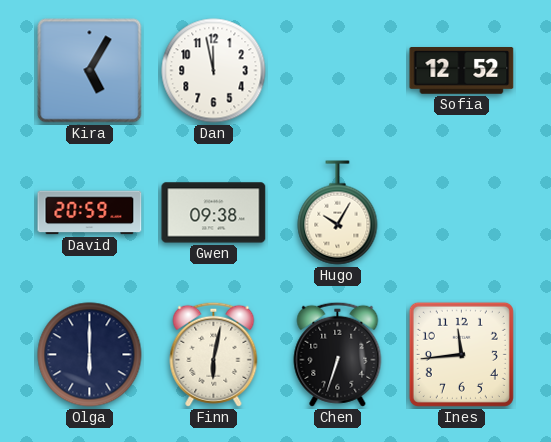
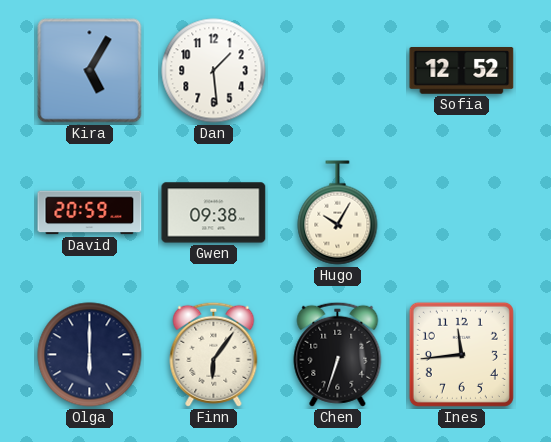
Dan: 11:58 -> 1:29
Finn: 6:02 -> 6:06
